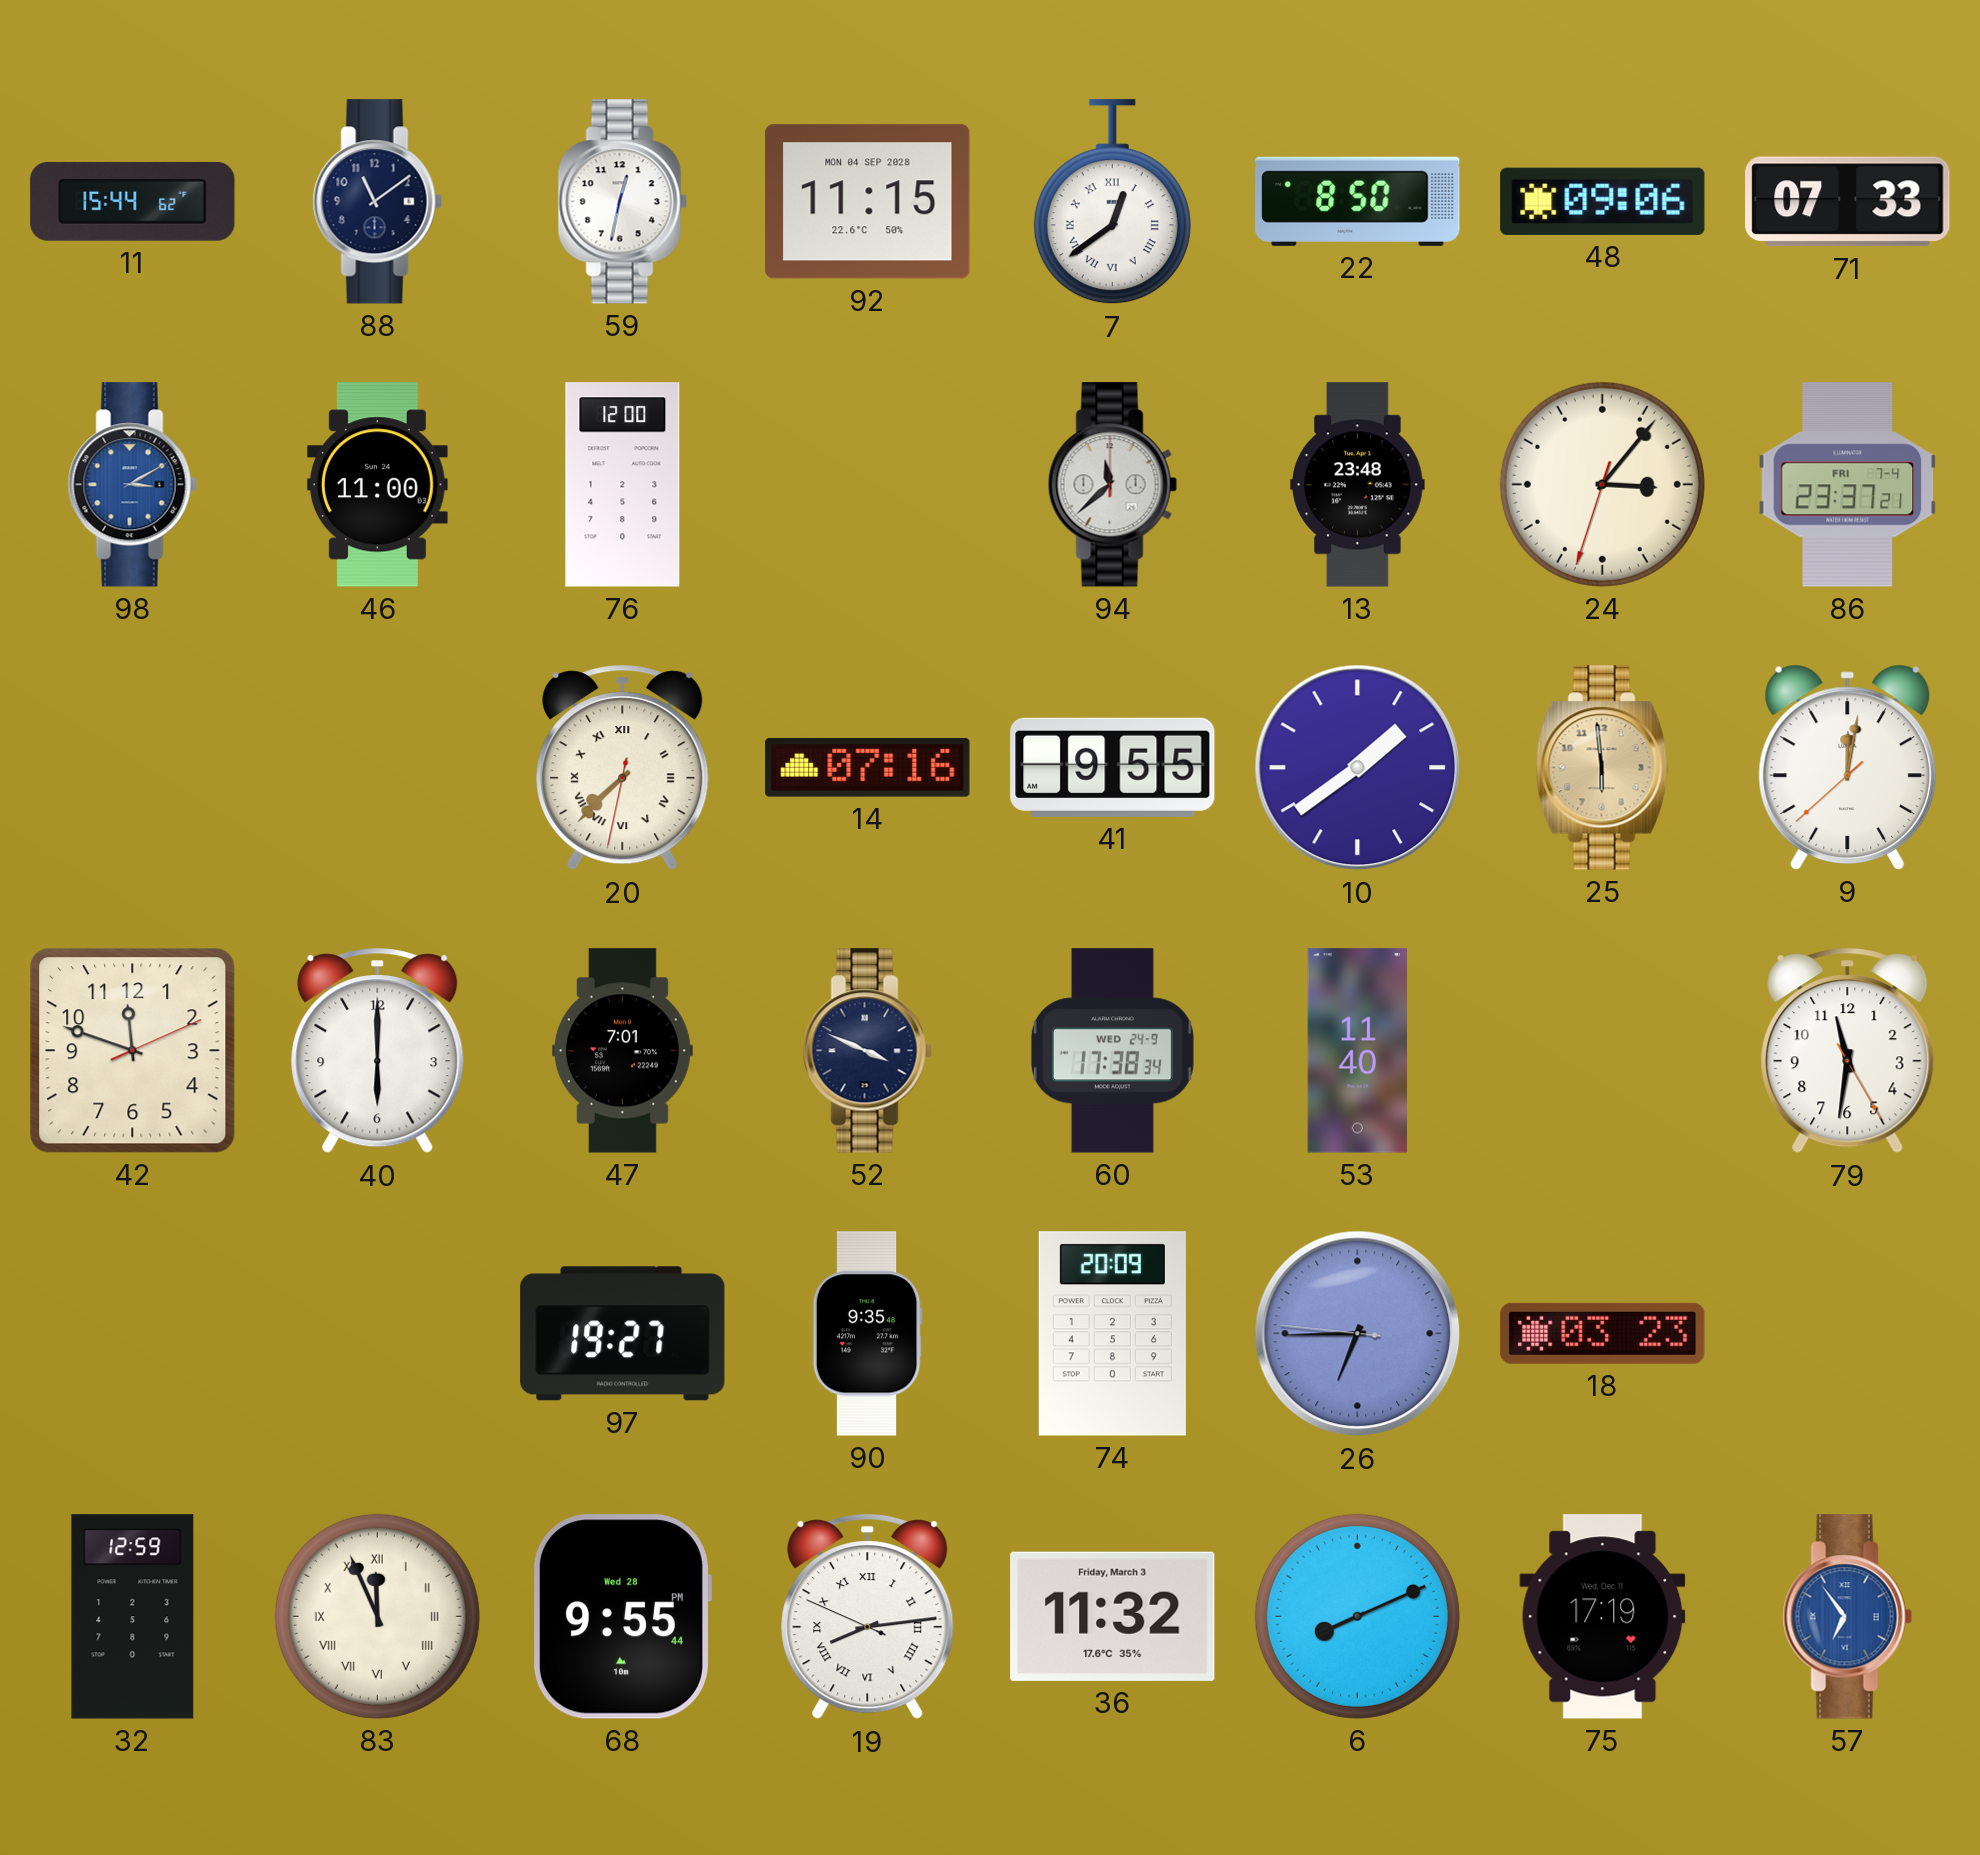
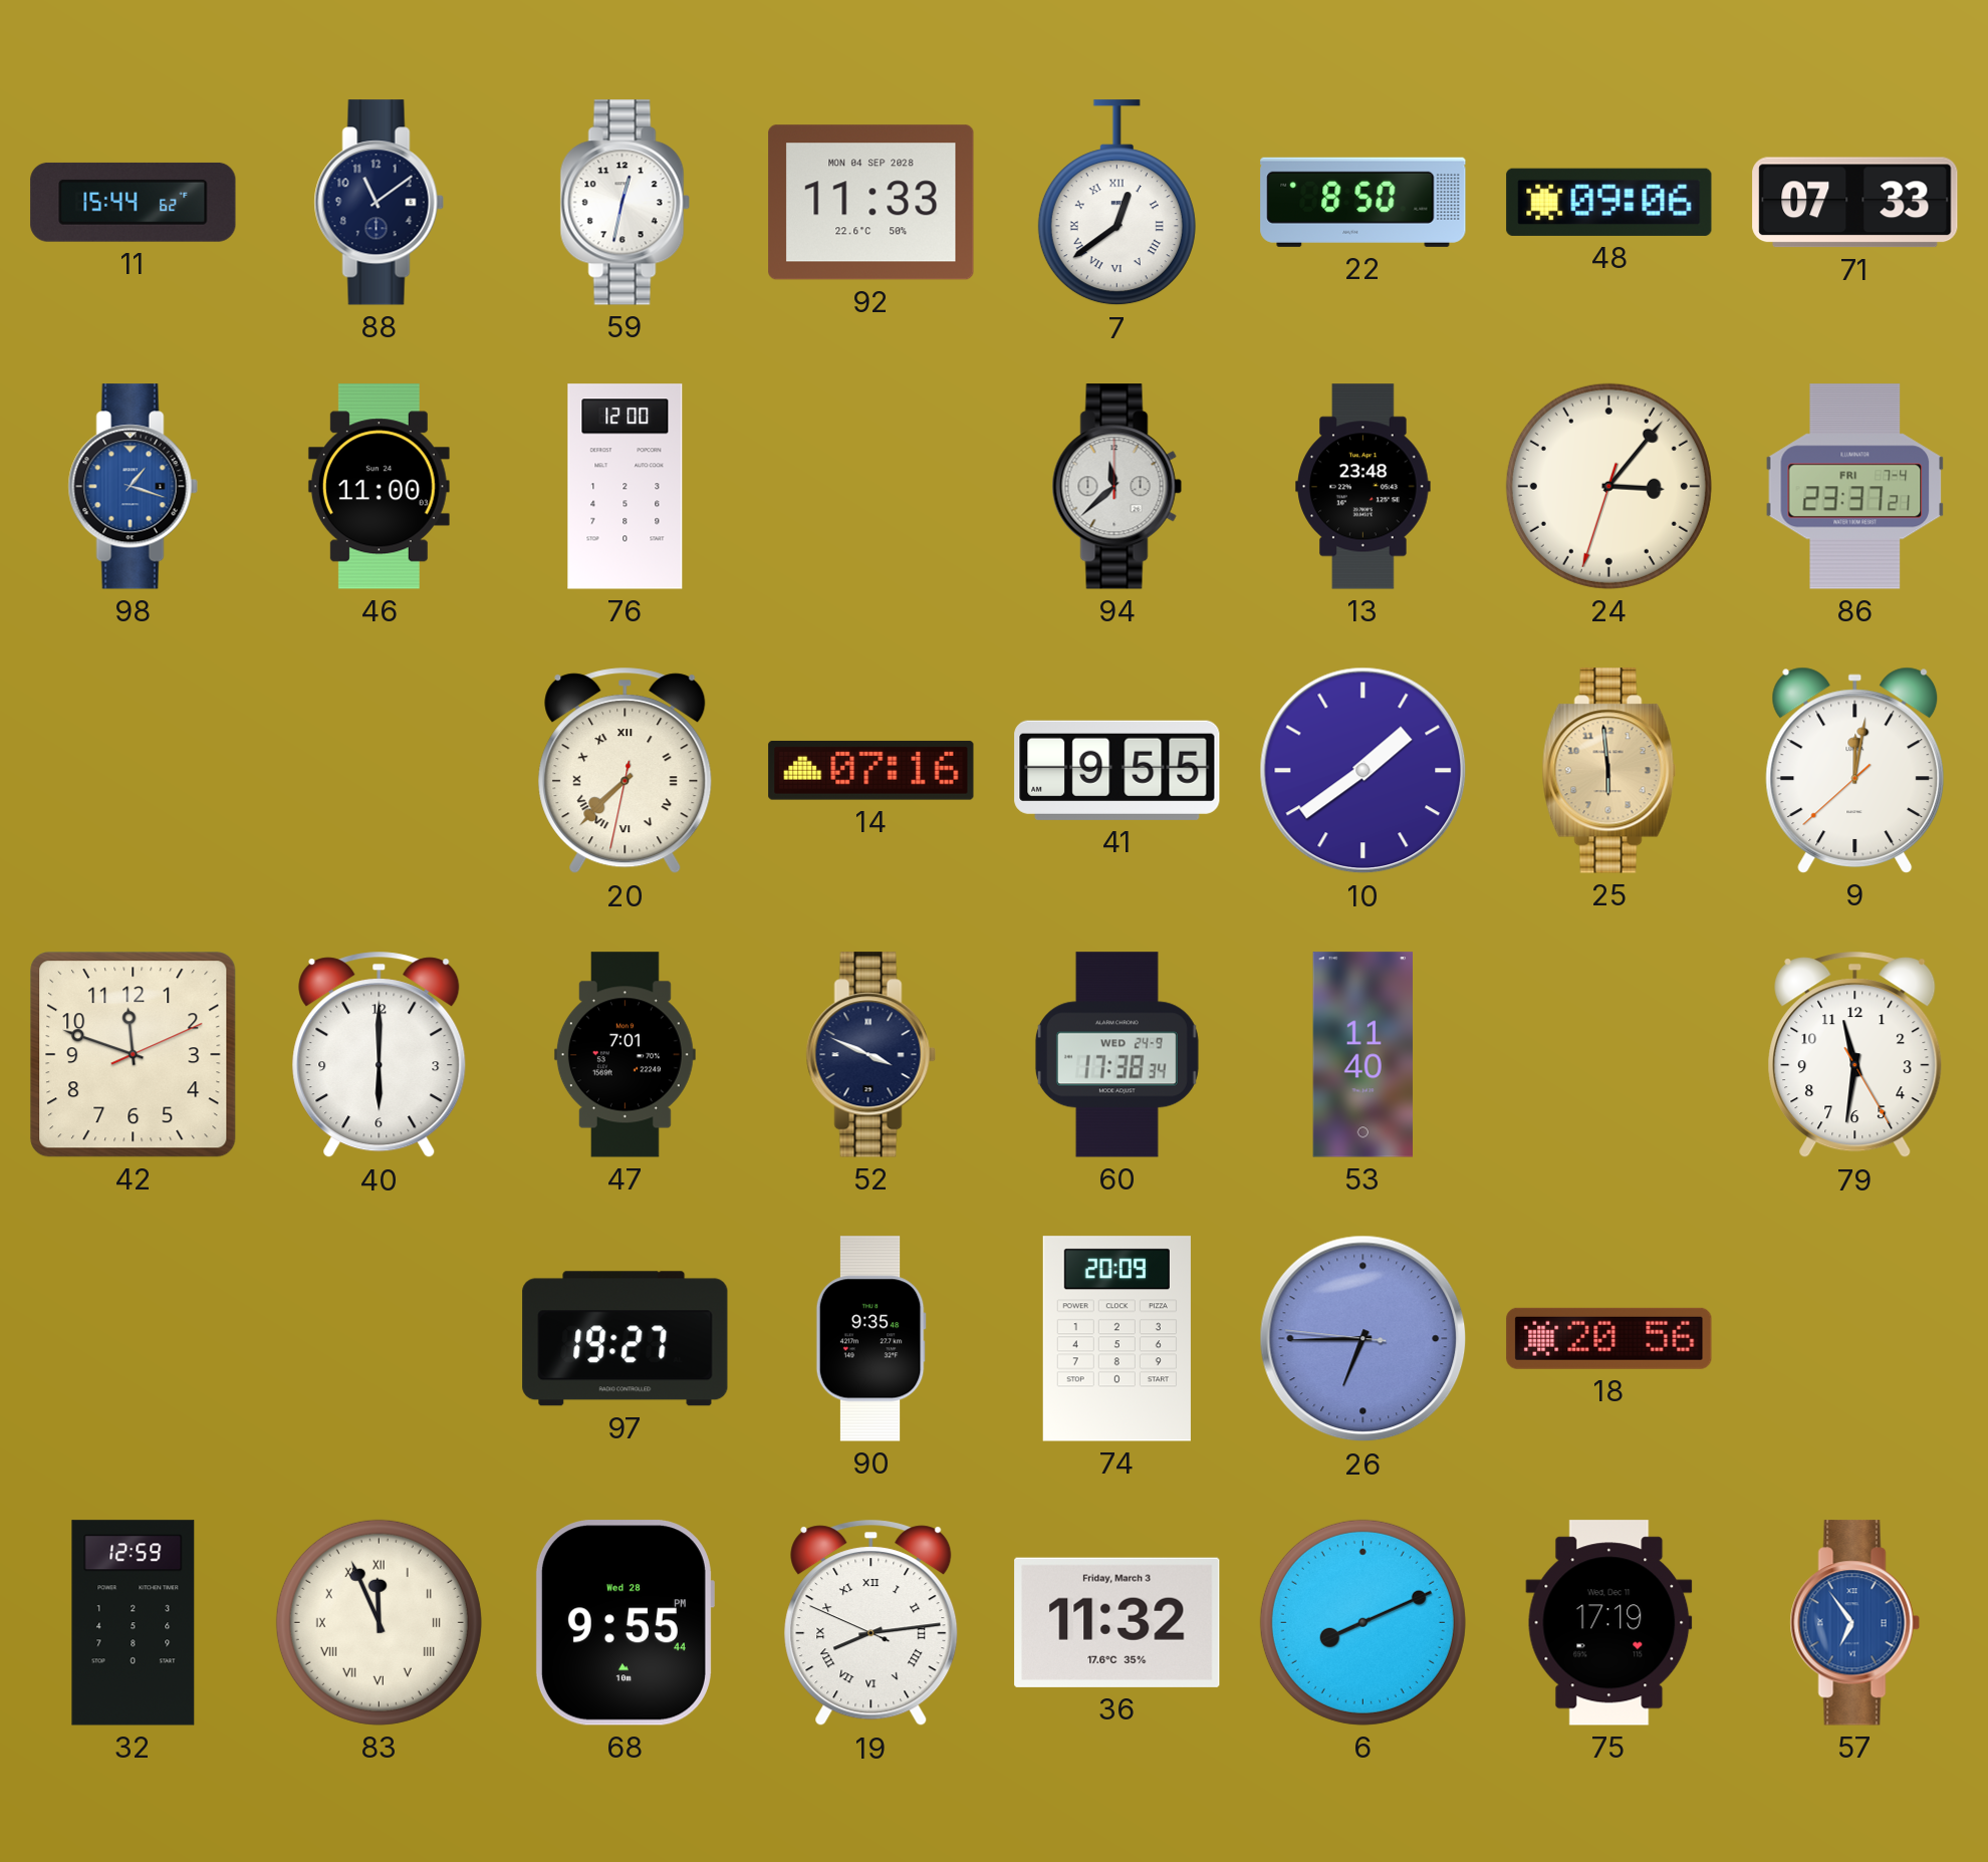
92: 11:15 -> 11:33
98: 3:10 -> 1:18
18: 03:23 -> 20:56
